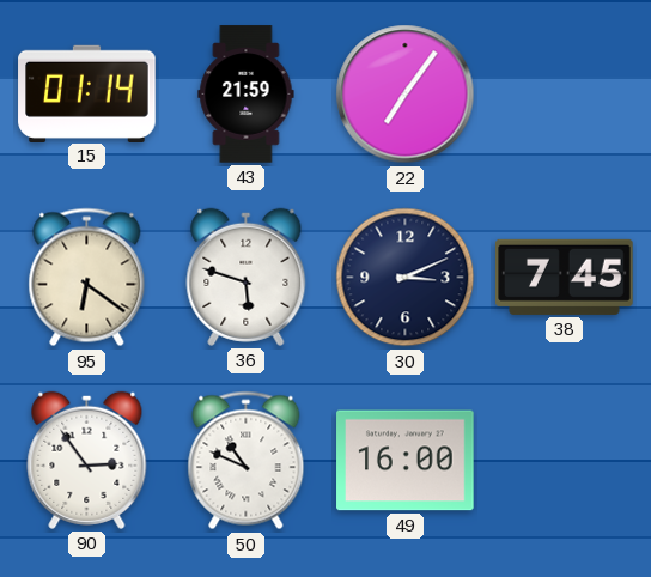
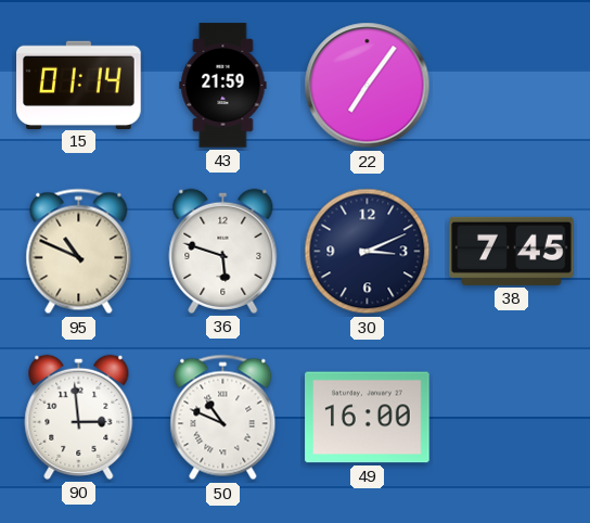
95: 6:21 -> 10:49
90: 2:54 -> 2:59
